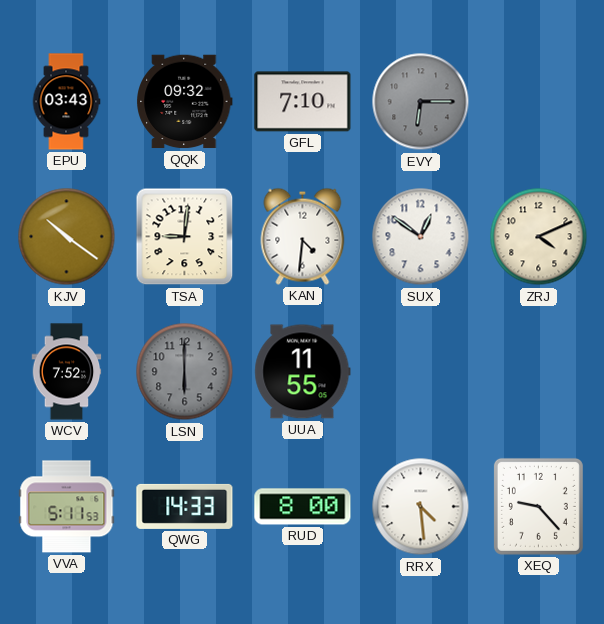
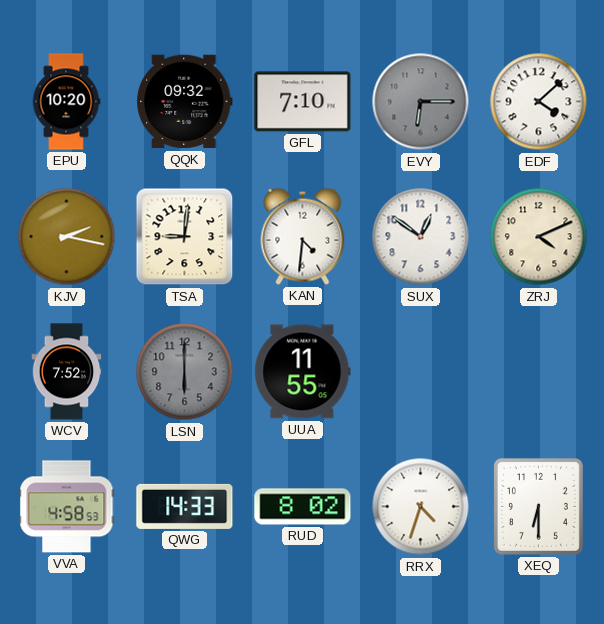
EPU: 03:43 -> 10:20
EDF: none -> 4:08
KJV: 10:21 -> 2:17
VVA: 5:11 -> 4:58
RUD: 8:00 -> 8:02
RRX: 4:29 -> 4:33
XEQ: 9:23 -> 6:30
